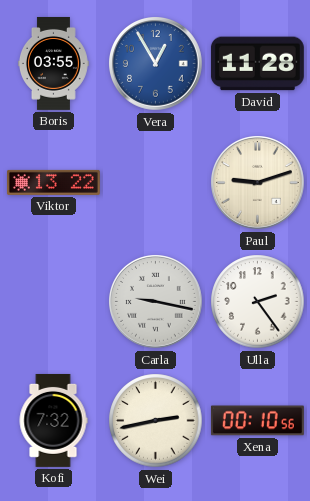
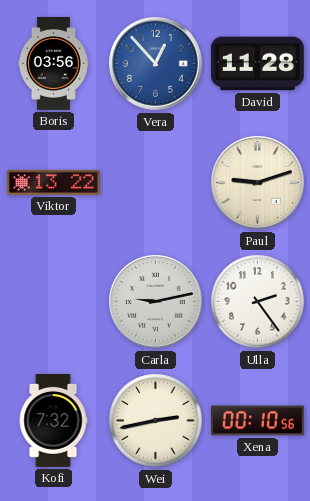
Boris: 03:55 -> 03:56
Vera: 12:55 -> 12:53
Carla: 9:17 -> 9:13
